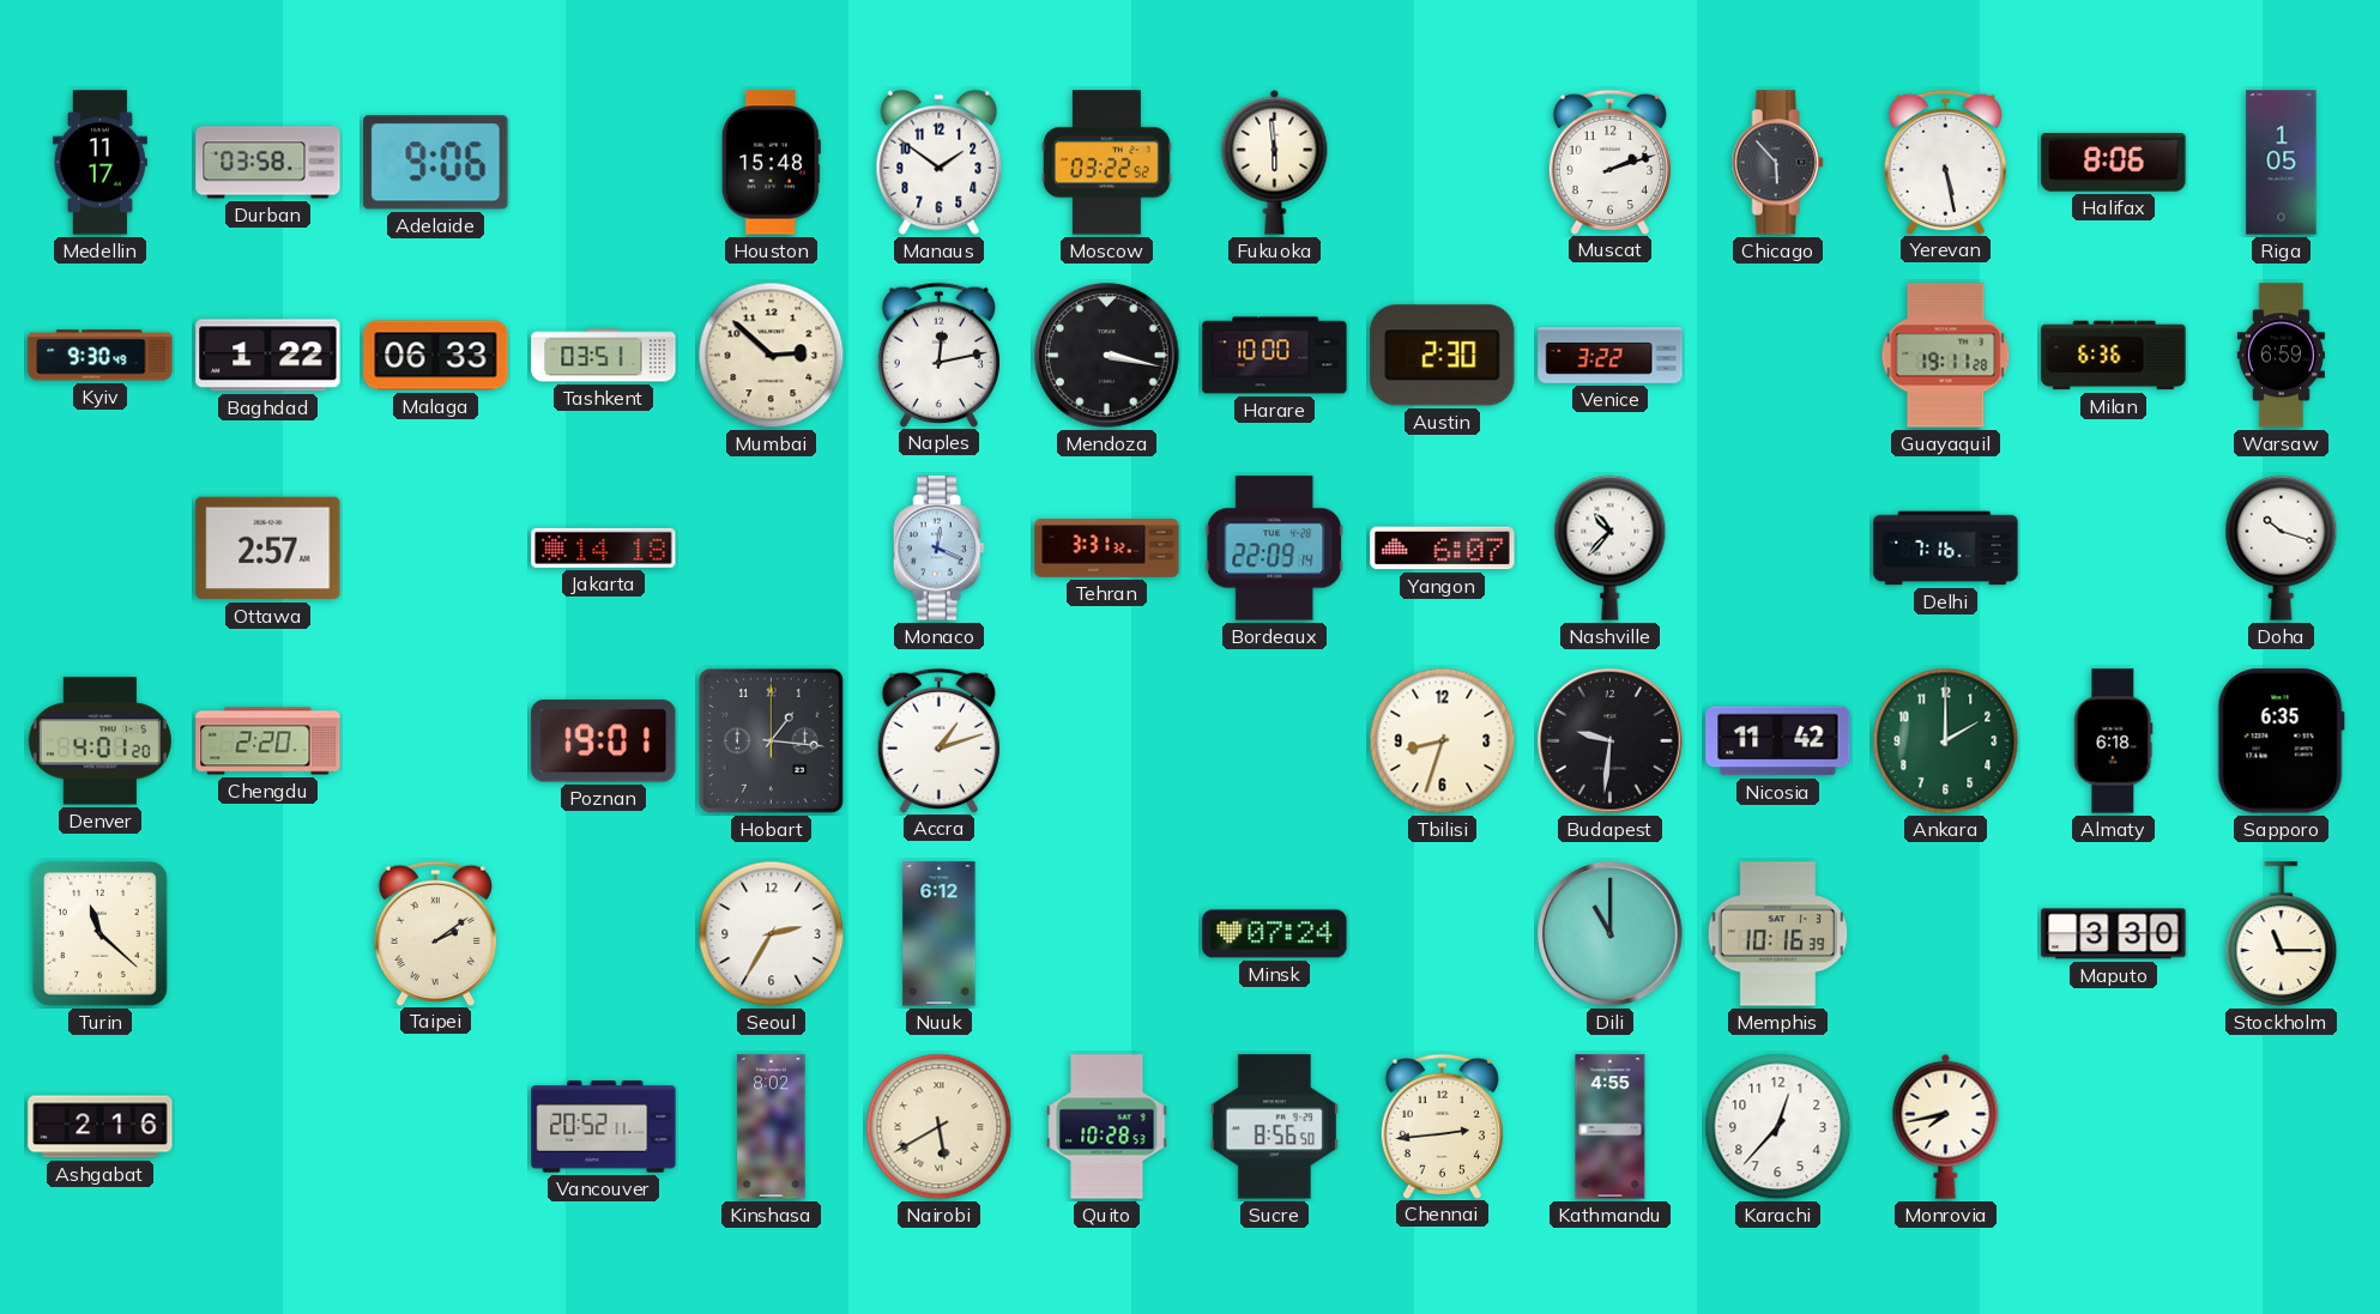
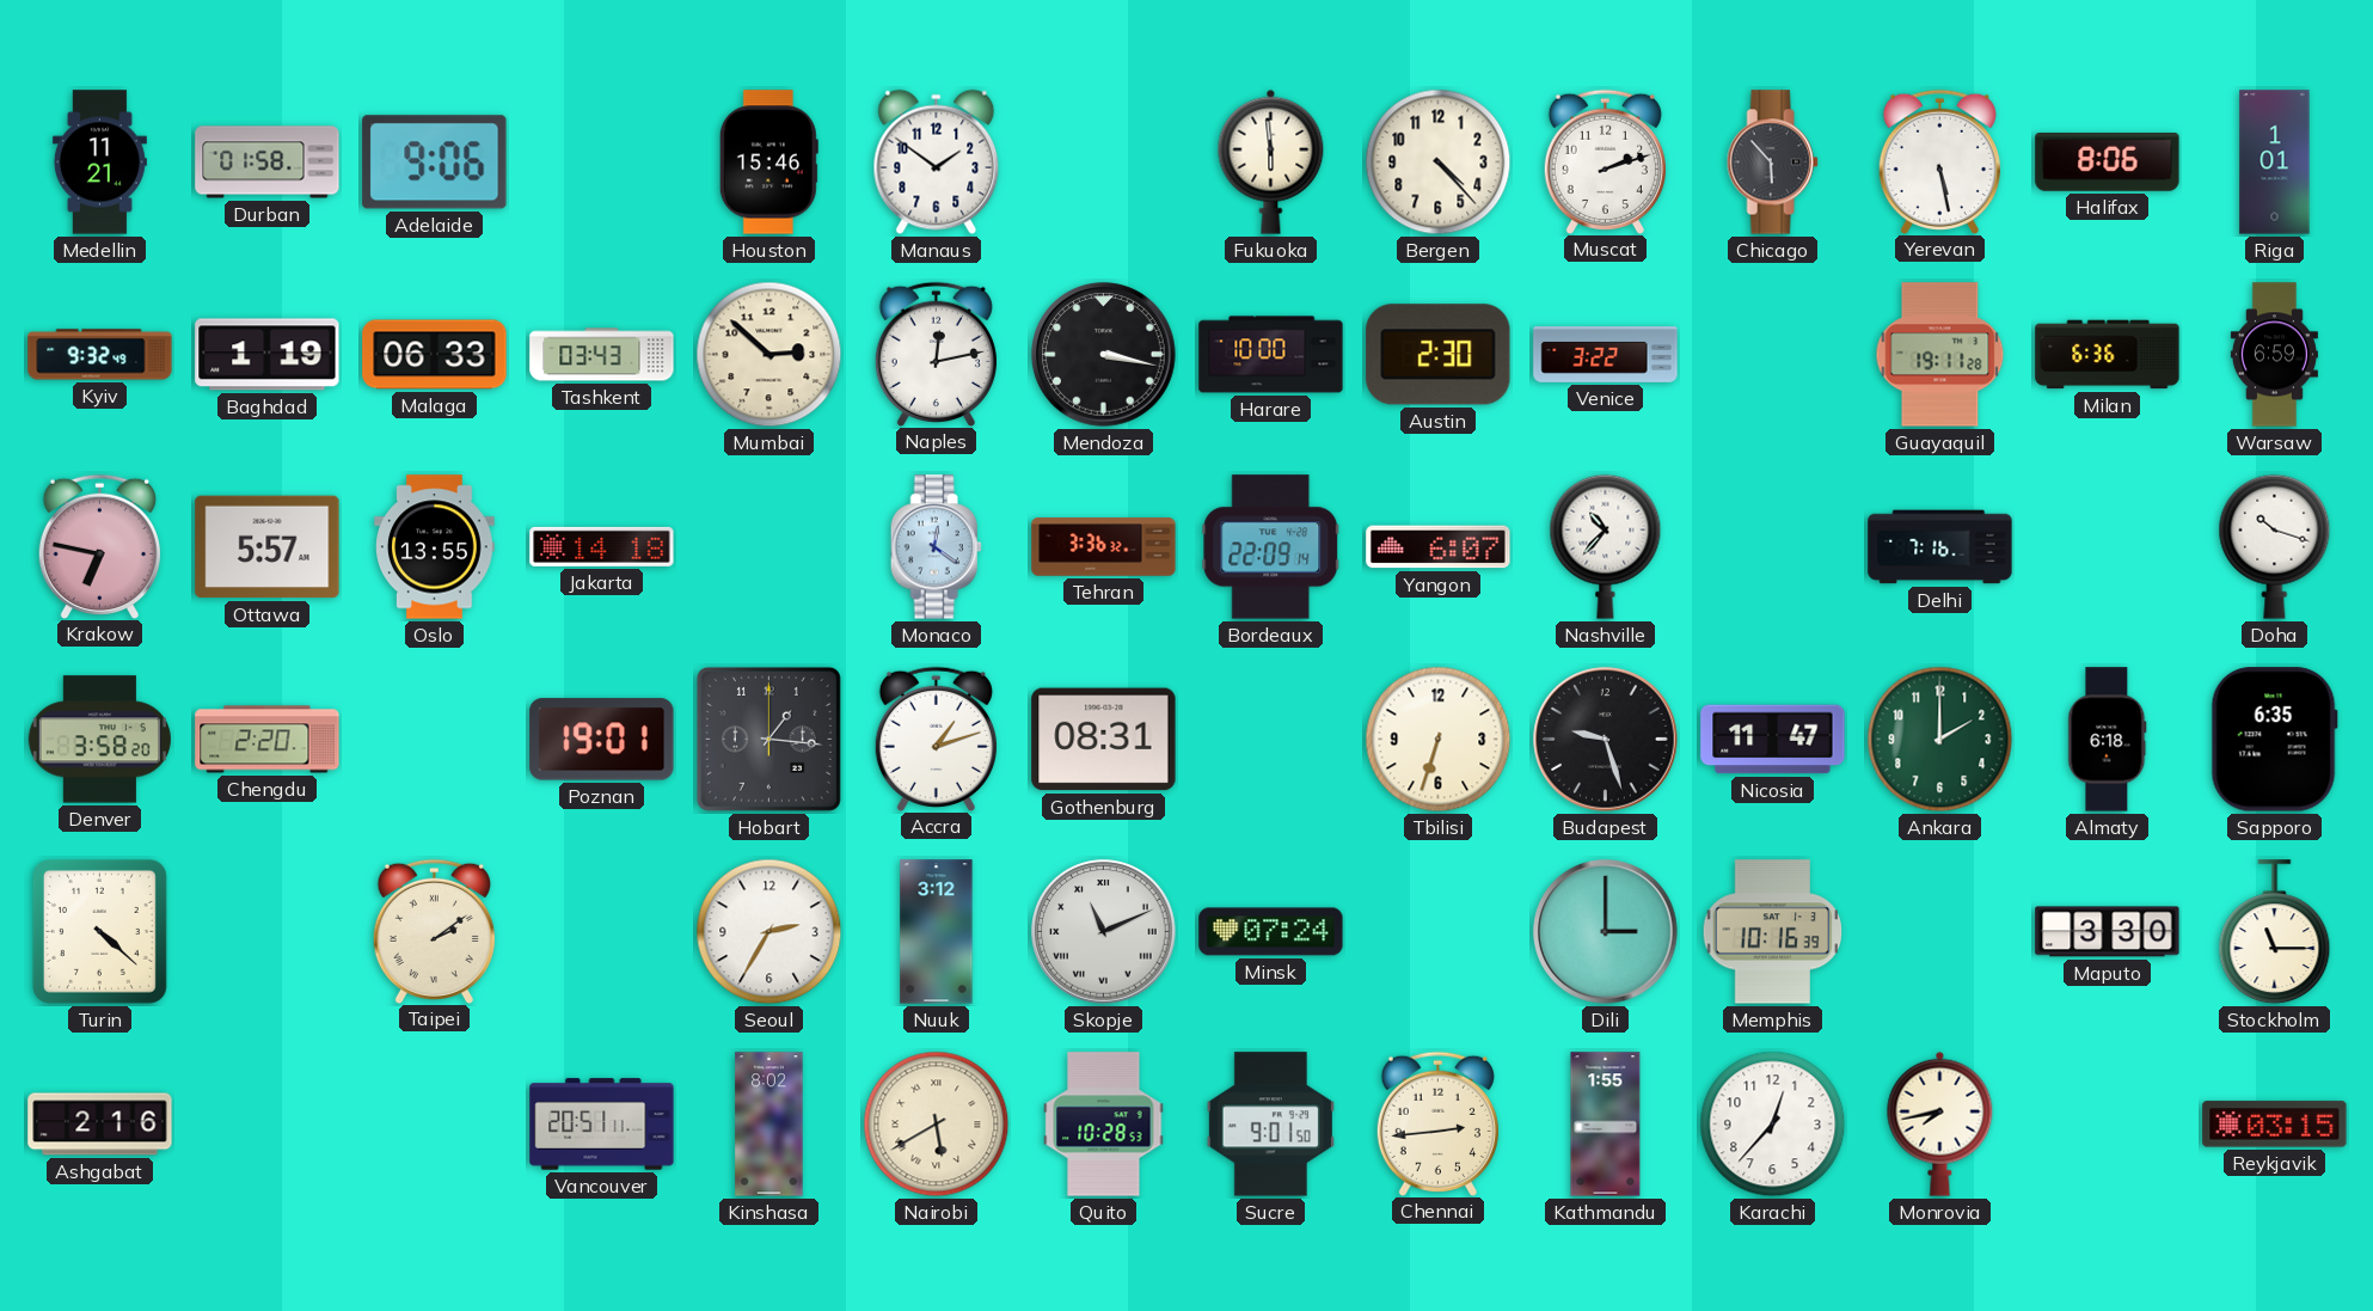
Medellin: 11:17 -> 11:21
Durban: 03:58 -> 01:58
Houston: 15:48 -> 15:46
Moscow: 03:22 -> none
Bergen: none -> 4:23
Riga: 1:05 -> 1:01
Kyiv: 9:30 -> 9:32
Baghdad: 1:22 -> 1:19
Tashkent: 03:51 -> 03:43
Krakow: none -> 6:47
Ottawa: 2:57 -> 5:57
Oslo: none -> 13:55
Monaco: 12:19 -> 12:21
Tehran: 3:31 -> 3:36
Denver: 4:01 -> 3:58
Gothenburg: none -> 08:31
Tbilisi: 8:33 -> 6:33
Budapest: 9:31 -> 9:27
Nicosia: 11:42 -> 11:47
Turin: 11:22 -> 4:22
Nuuk: 6:12 -> 3:12
Skopje: none -> 11:11
Dili: 11:00 -> 3:00
Vancouver: 20:52 -> 20:51
Sucre: 8:56 -> 9:01
Kathmandu: 4:55 -> 1:55
Reykjavik: none -> 03:15
